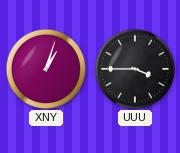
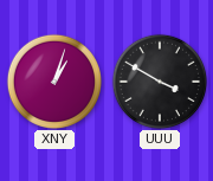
UUU: 3:45 -> 3:50
